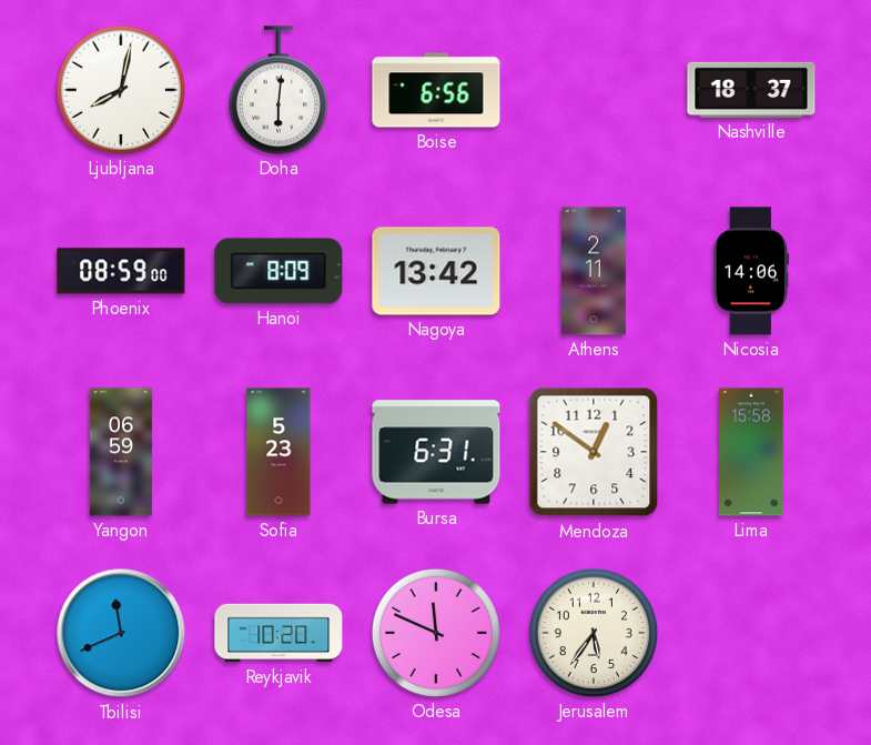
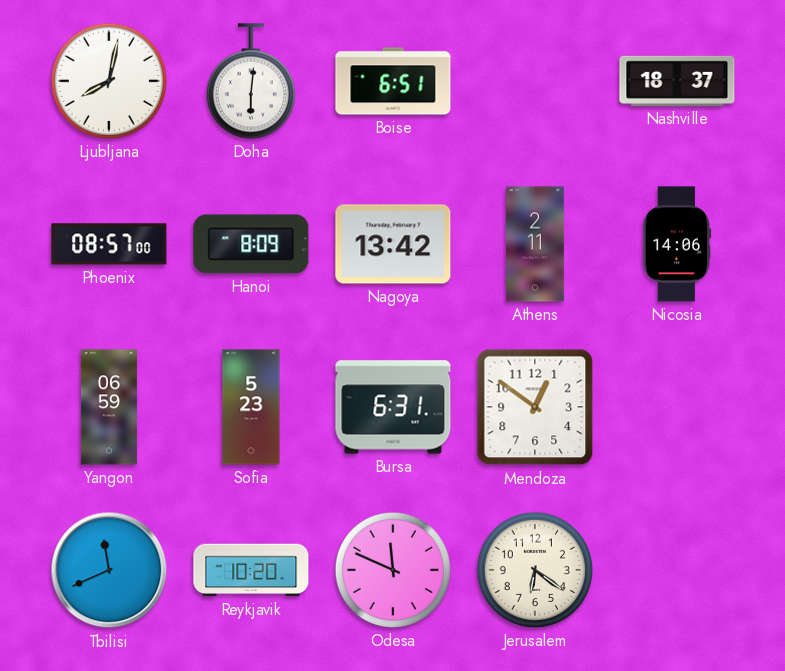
Boise: 6:56 -> 6:51
Phoenix: 08:59 -> 08:57
Lima: 15:58 -> none
Jerusalem: 5:36 -> 6:21
